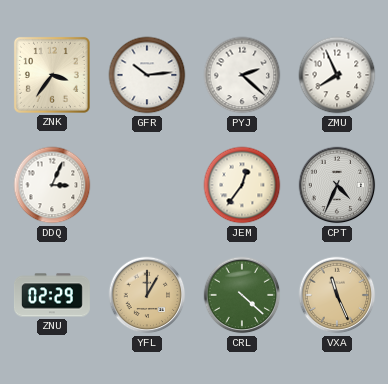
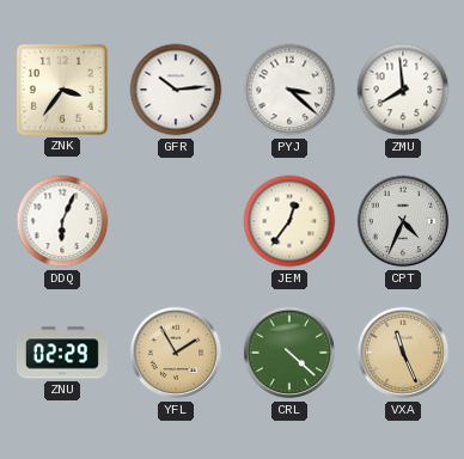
PYJ: 2:22 -> 3:22
ZMU: 7:56 -> 7:59
DDQ: 3:04 -> 6:04
YFL: 1:00 -> 1:55
